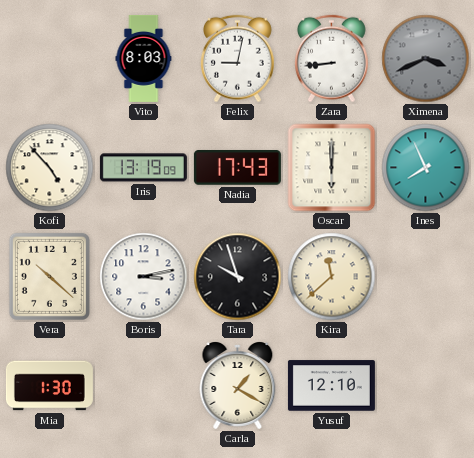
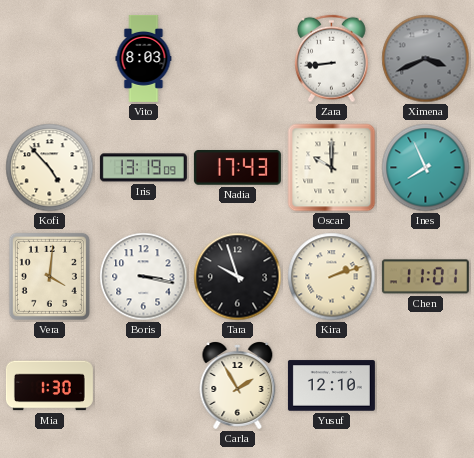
Felix: 9:02 -> none
Oscar: 6:00 -> 10:00
Vera: 10:22 -> 4:01
Boris: 3:13 -> 3:17
Kira: 11:38 -> 2:12
Chen: none -> 11:01
Carla: 1:20 -> 1:55
